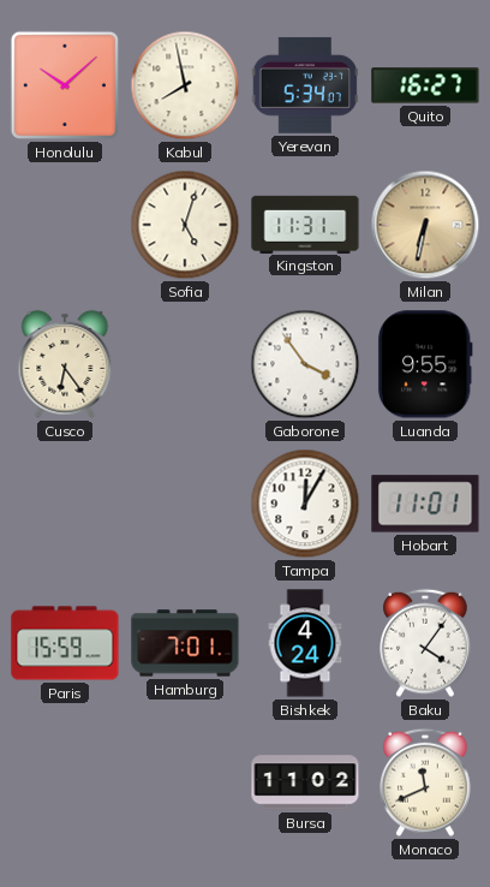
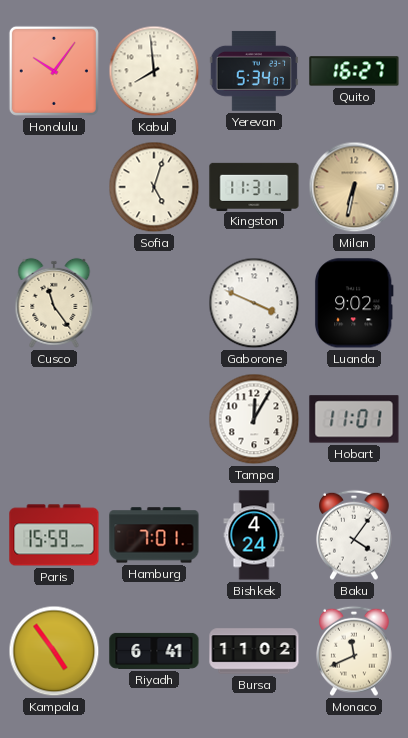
Honolulu: 10:08 -> 10:06
Kabul: 7:58 -> 7:59
Cusco: 6:24 -> 11:24
Gaborone: 3:54 -> 3:49
Luanda: 9:55 -> 9:02
Kampala: none -> 4:54
Riyadh: none -> 6:41
